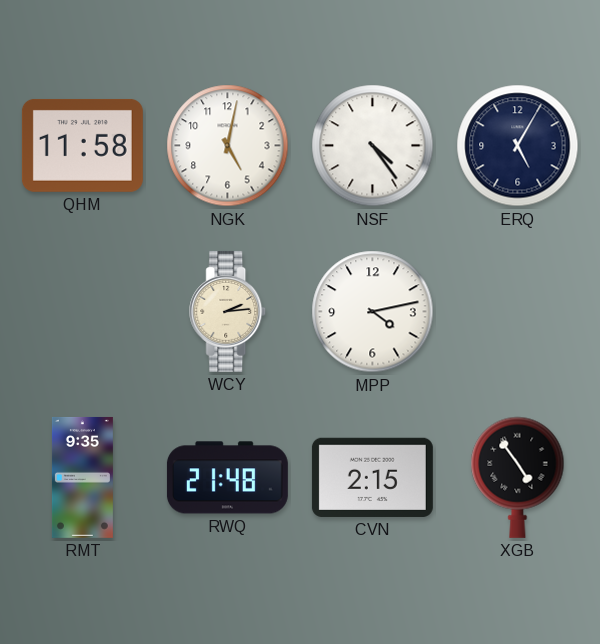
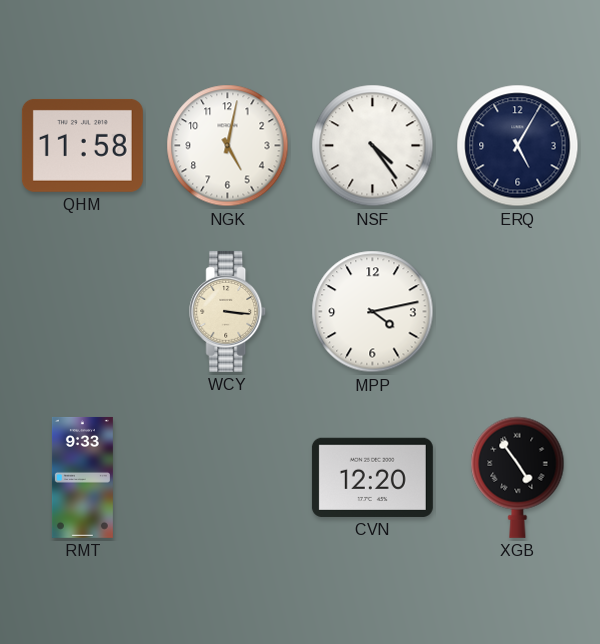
WCY: 2:14 -> 3:16
RMT: 9:35 -> 9:33
RWQ: 21:48 -> none
CVN: 2:15 -> 12:20
